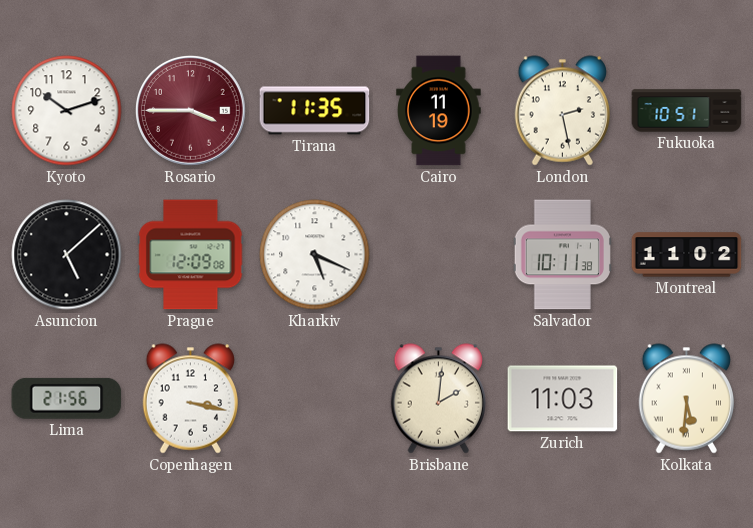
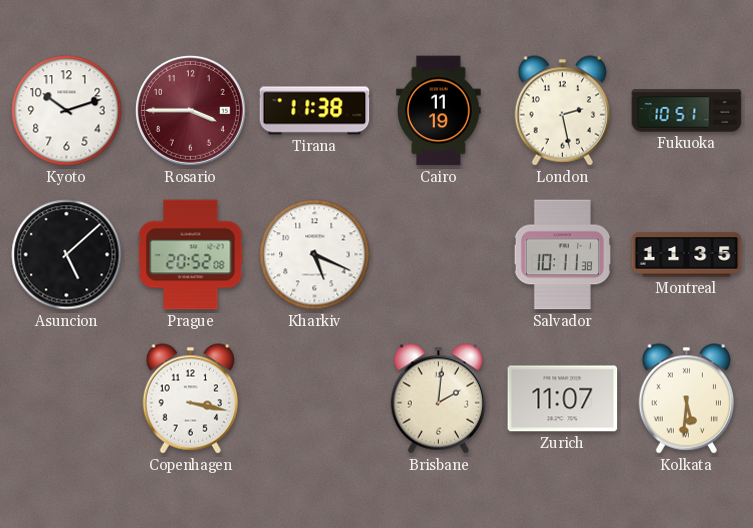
Tirana: 11:35 -> 11:38
Prague: 12:09 -> 20:52
Montreal: 11:02 -> 11:35
Lima: 21:56 -> none
Zurich: 11:03 -> 11:07
